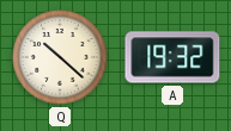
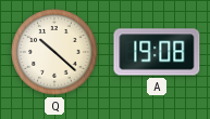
A: 19:32 -> 19:08
